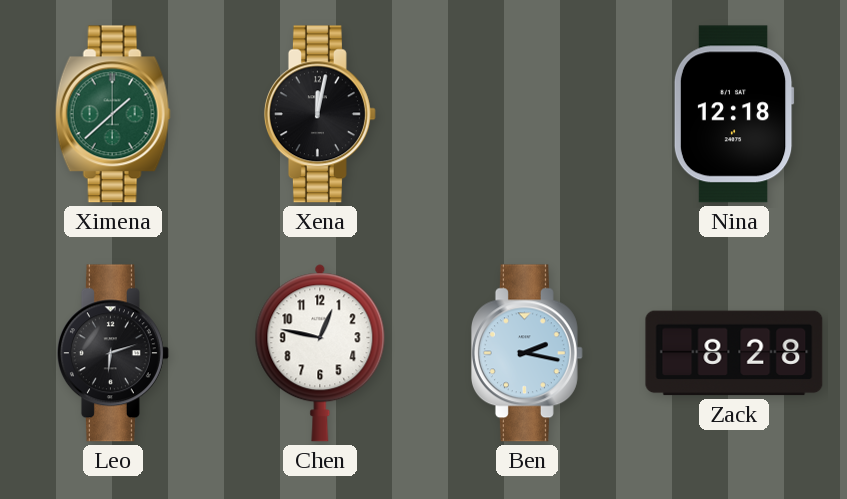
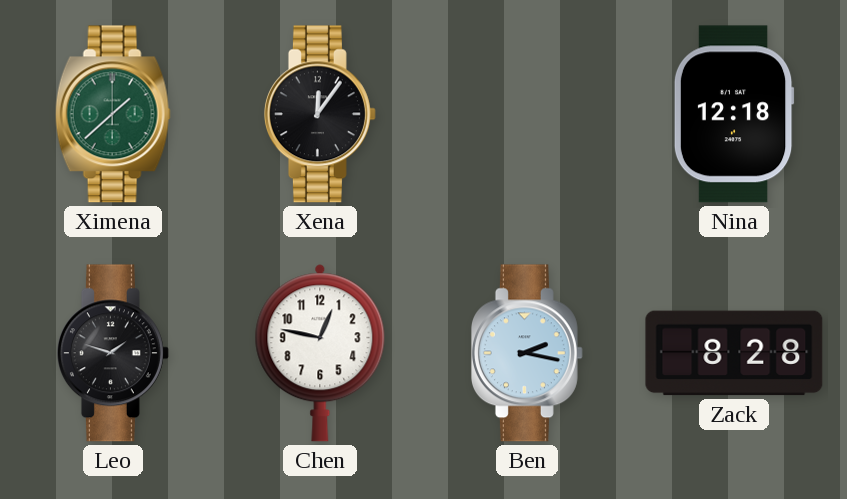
Xena: 12:02 -> 12:06
Leo: 6:12 -> 1:48
